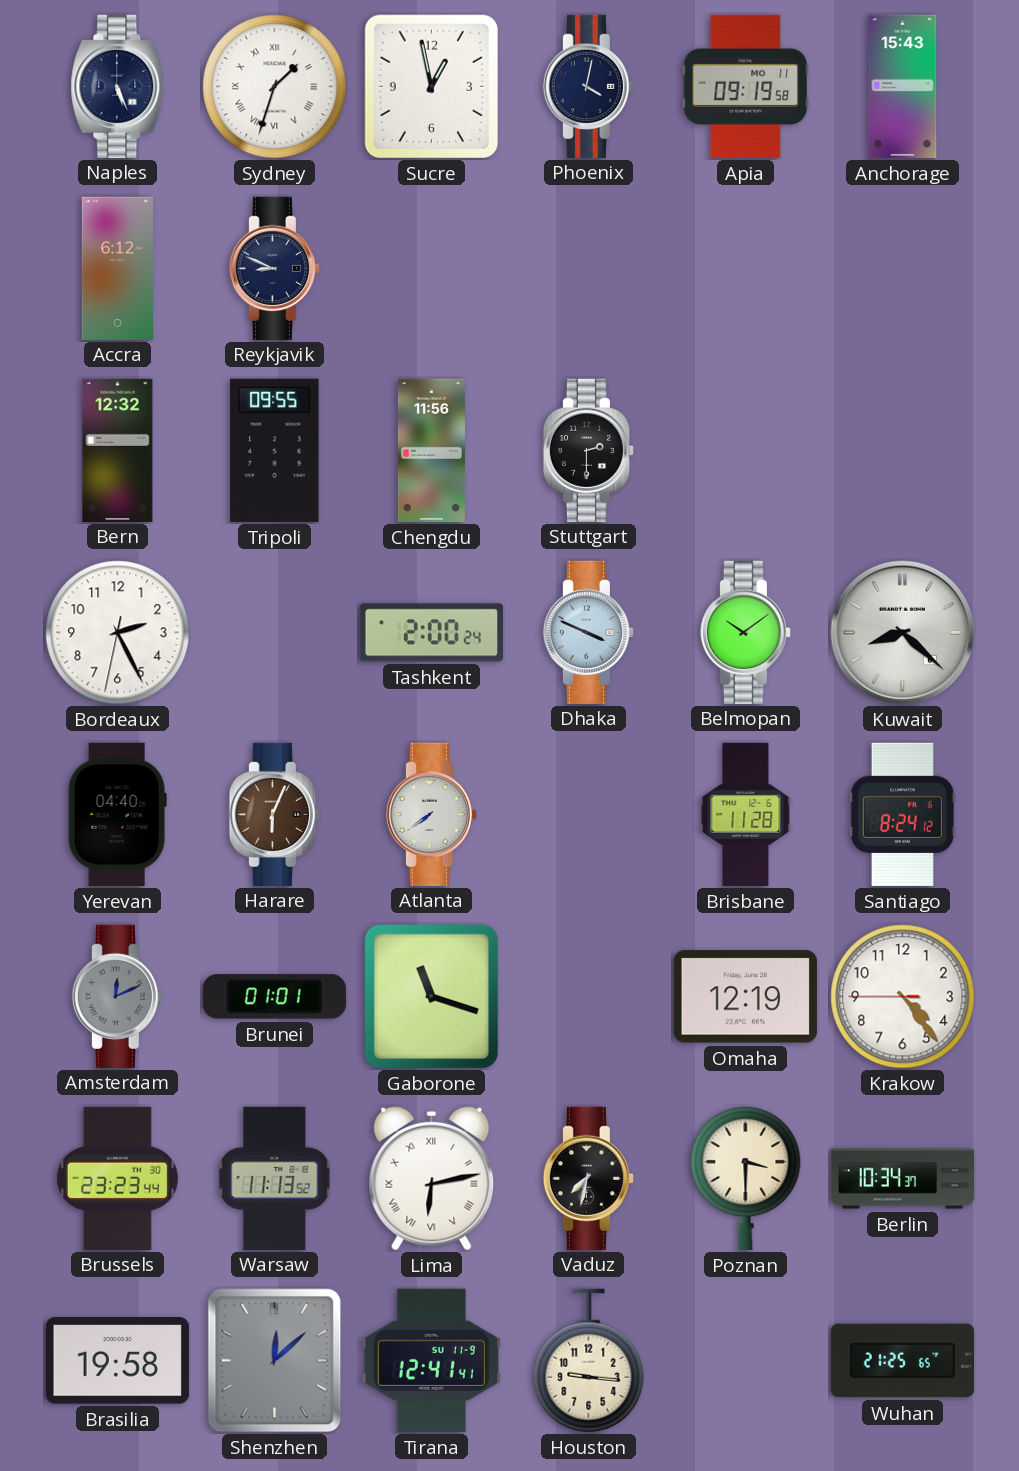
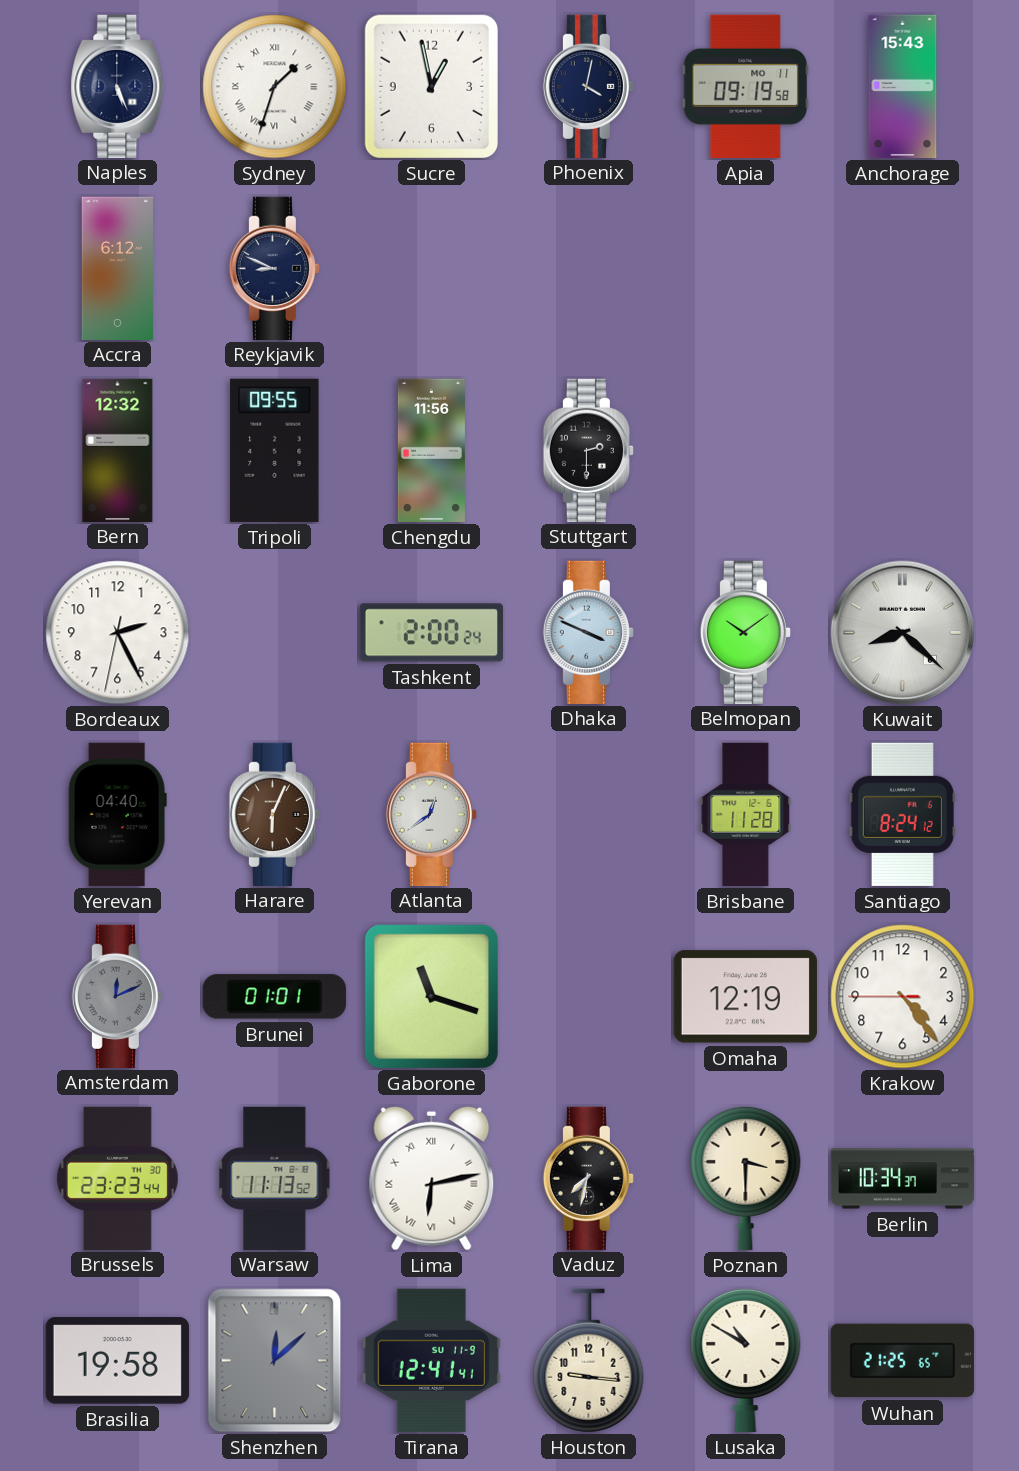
Atlanta: 7:39 -> 12:39
Lusaka: none -> 10:50
